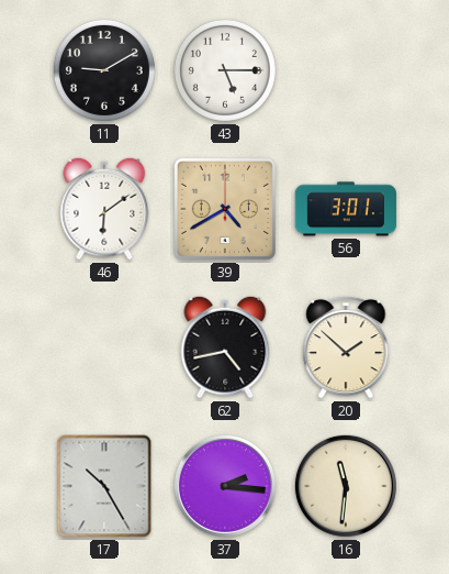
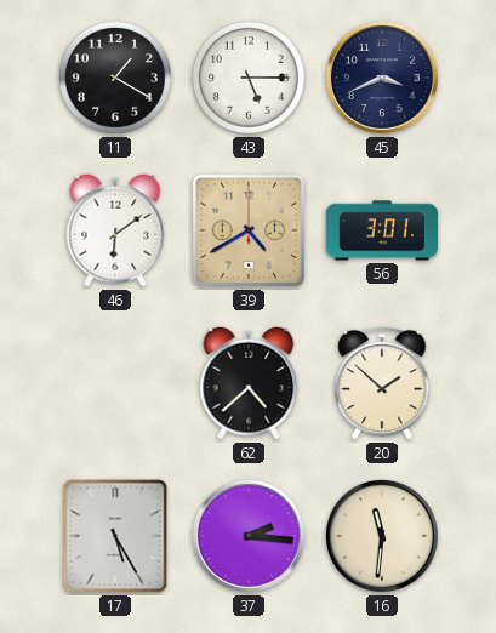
11: 9:10 -> 1:20
45: none -> 3:41
62: 4:43 -> 4:38
17: 10:25 -> 5:25
